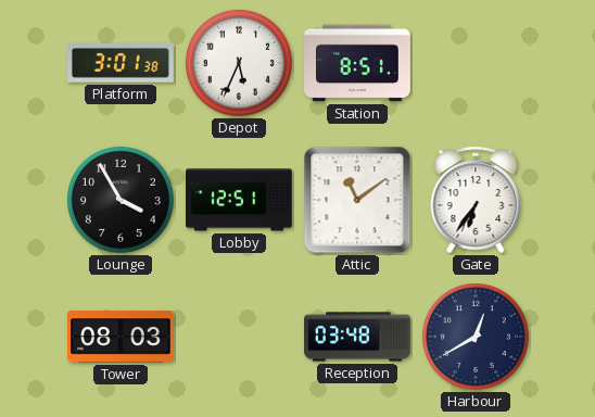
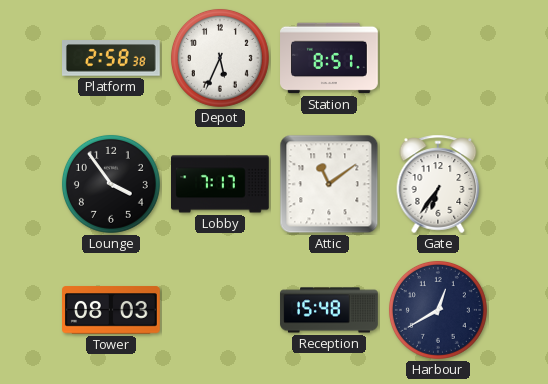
Platform: 3:01 -> 2:58
Lounge: 3:55 -> 3:54
Lobby: 12:51 -> 7:17
Reception: 03:48 -> 15:48
